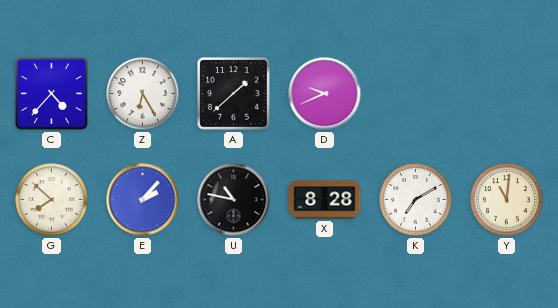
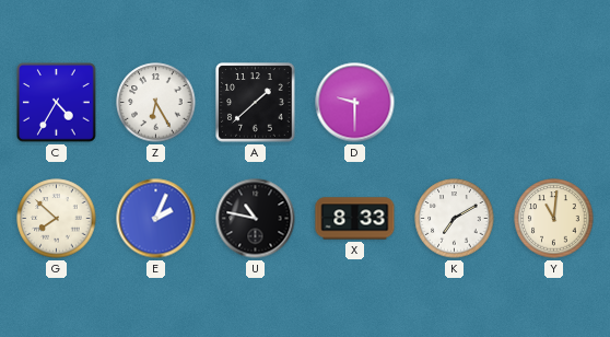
C: 4:37 -> 4:35
D: 9:41 -> 9:30
E: 2:07 -> 2:04
X: 8:28 -> 8:33
